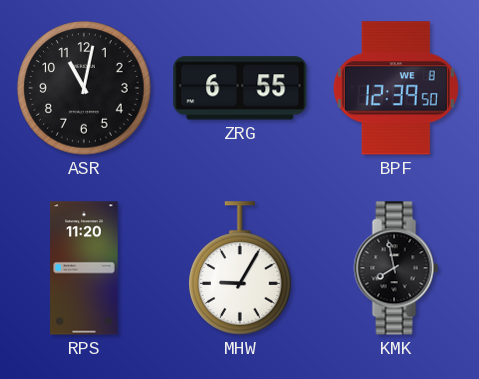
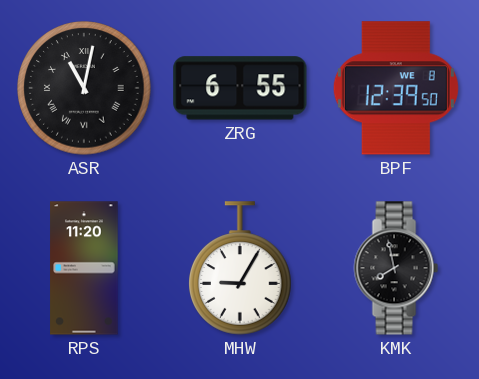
ASR numerals: Arabic -> Roman
